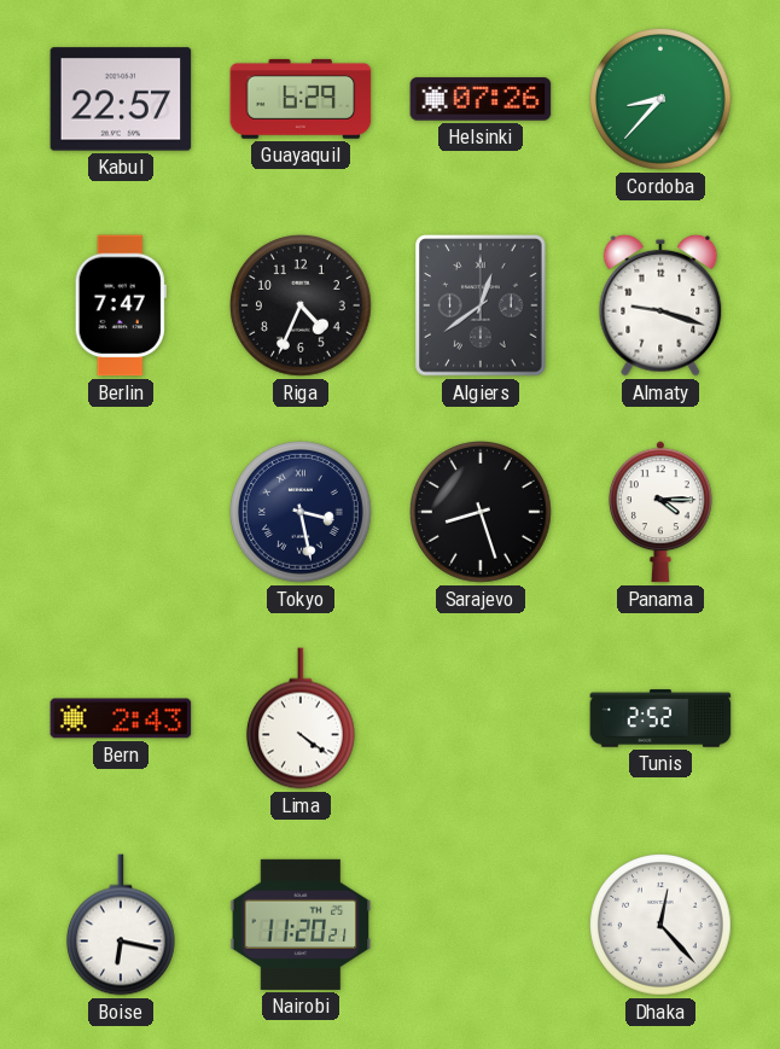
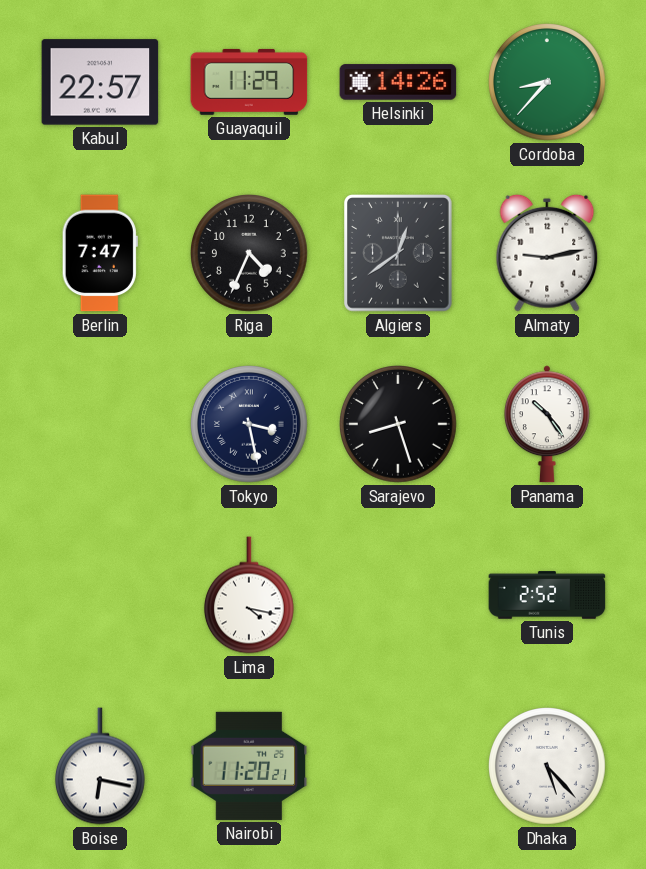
Guayaquil: 6:29 -> 11:29
Helsinki: 07:26 -> 14:26
Almaty: 9:18 -> 9:13
Panama: 4:15 -> 10:24
Bern: 2:43 -> none
Lima: 4:21 -> 4:17
Dhaka: 12:23 -> 5:23
